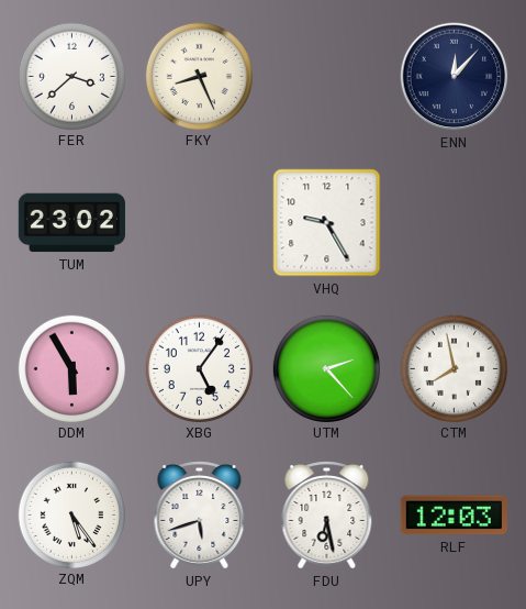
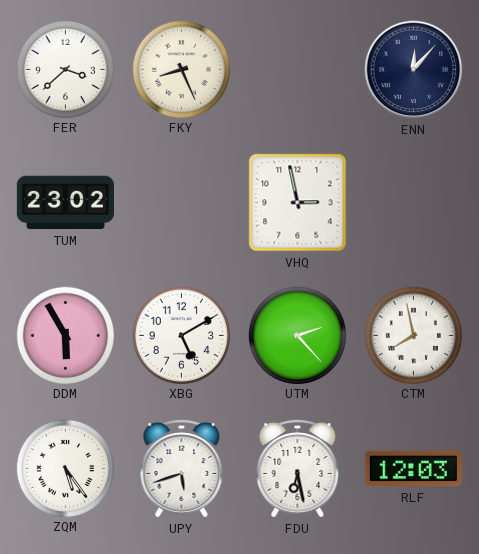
VHQ: 9:25 -> 2:58
XBG: 5:06 -> 5:10
